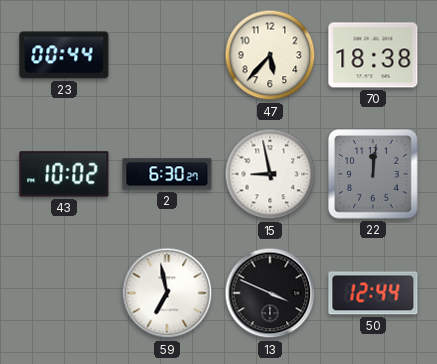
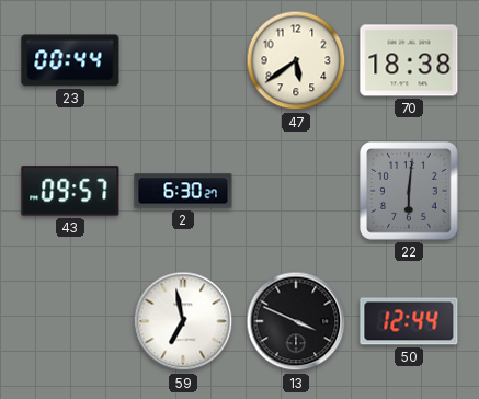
47: 5:37 -> 5:39
43: 10:02 -> 09:57
15: 8:58 -> none
22: 12:01 -> 6:01
